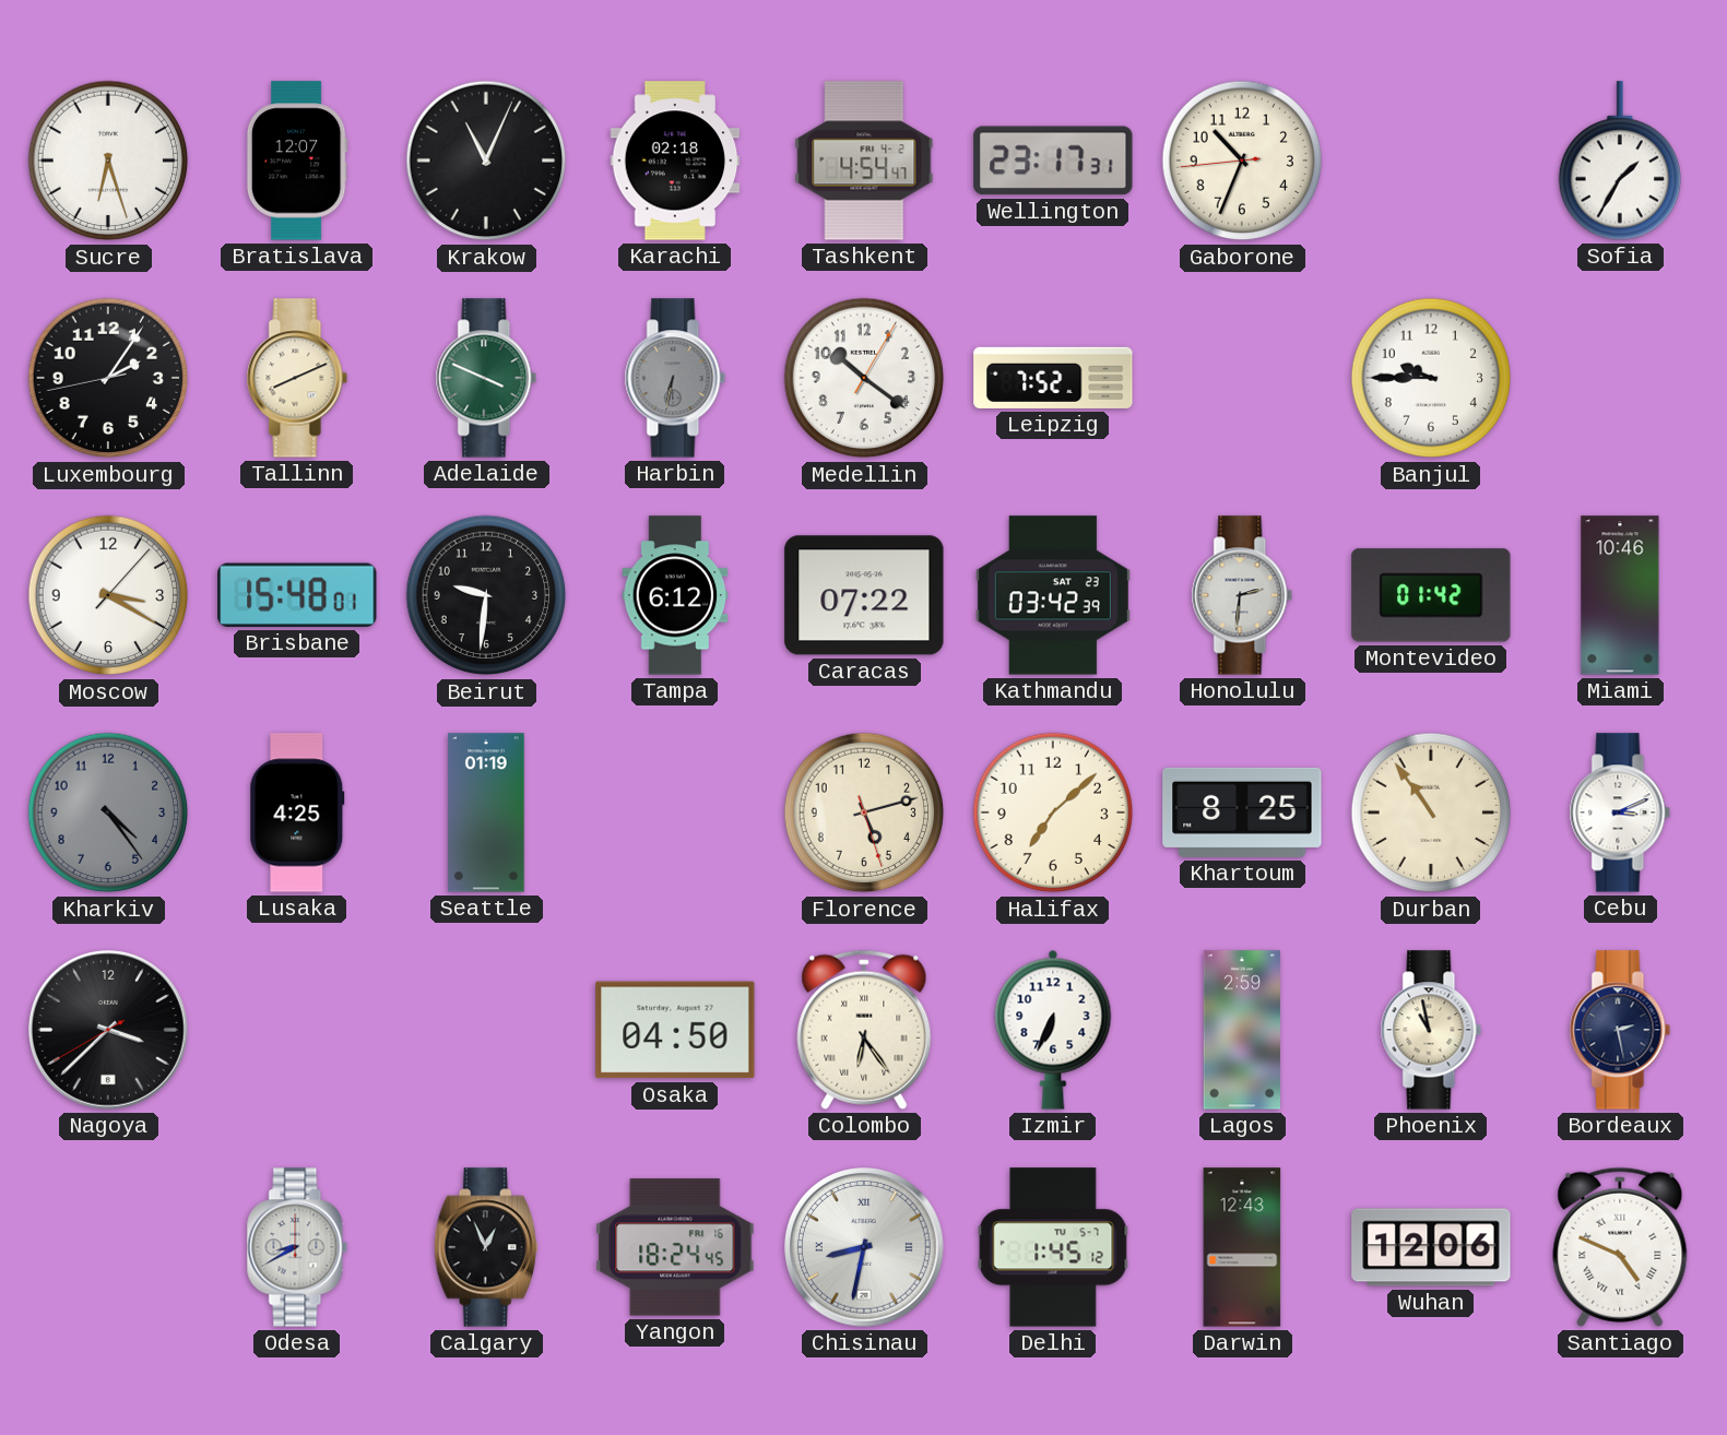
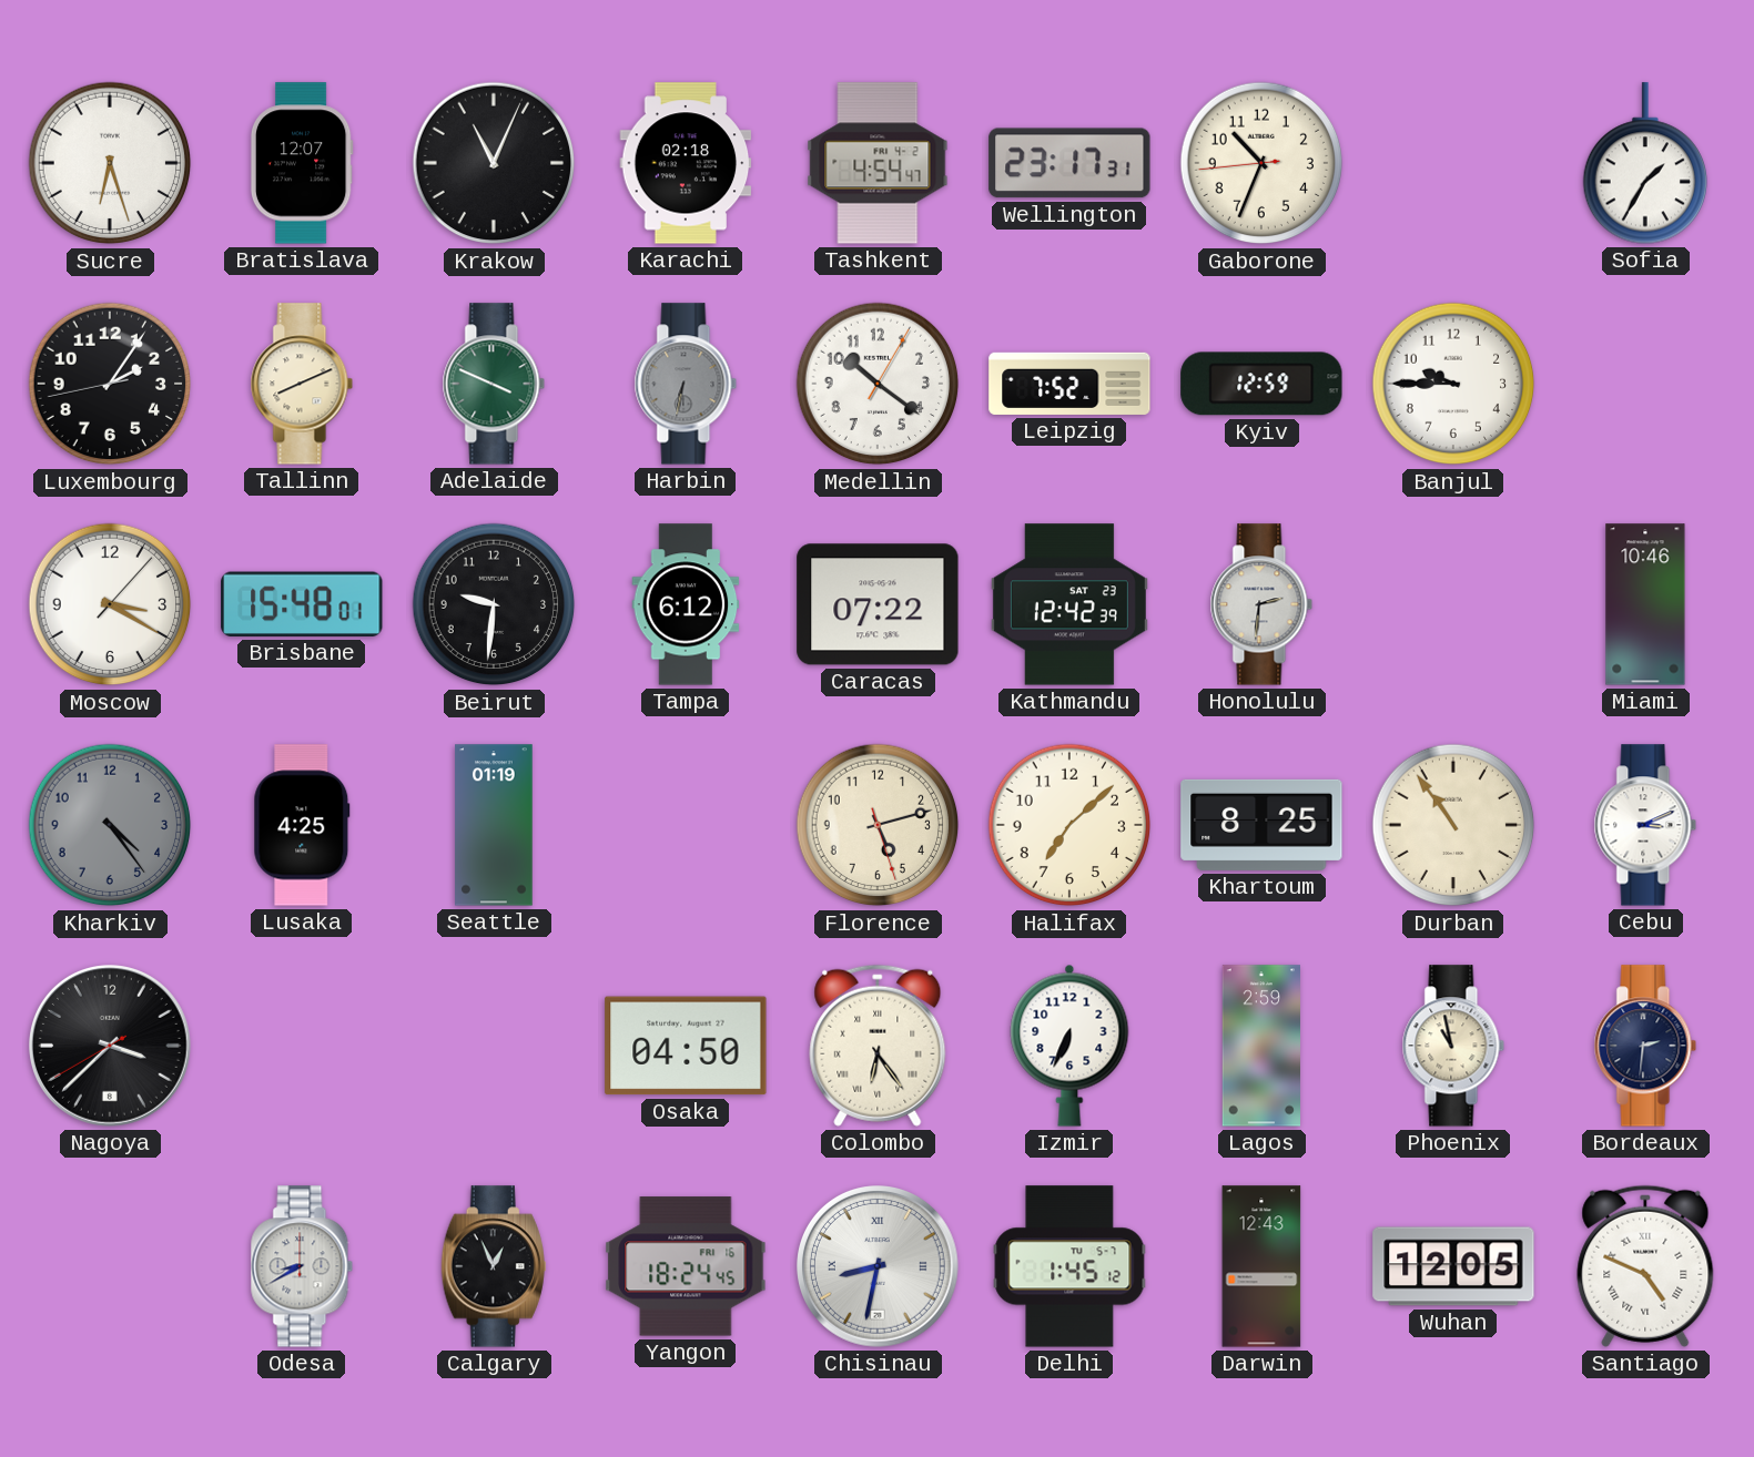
Kyiv: none -> 12:59
Kathmandu: 03:42 -> 12:42
Montevideo: 01:42 -> none
Bordeaux: 2:28 -> 2:31
Wuhan: 12:06 -> 12:05
